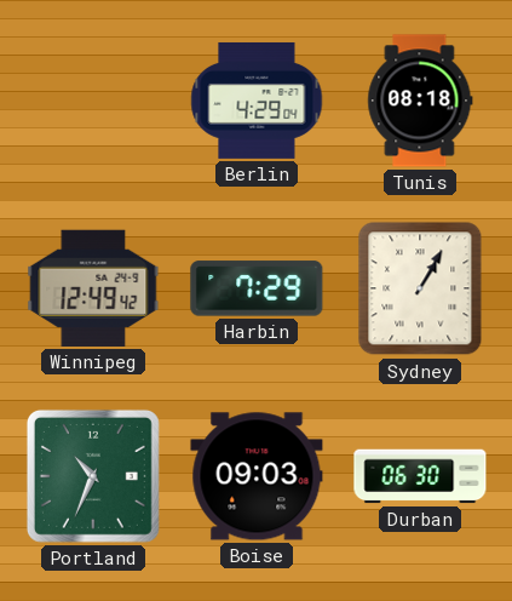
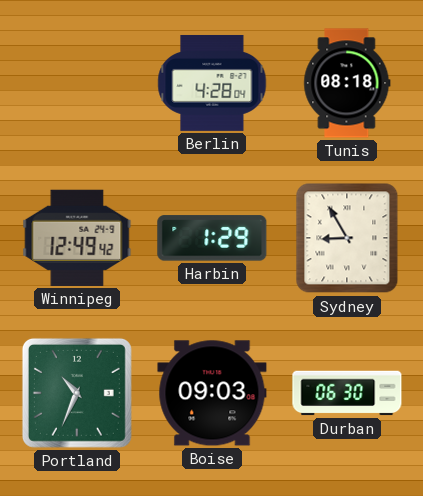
Berlin: 4:29 -> 4:28
Harbin: 7:29 -> 1:29
Sydney: 1:05 -> 8:55
